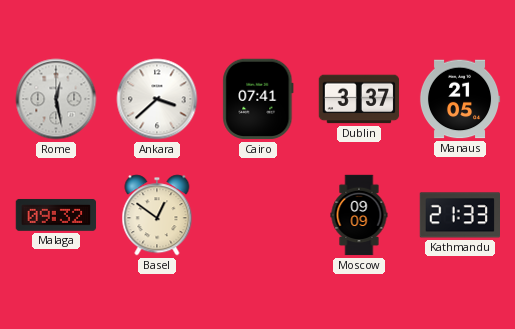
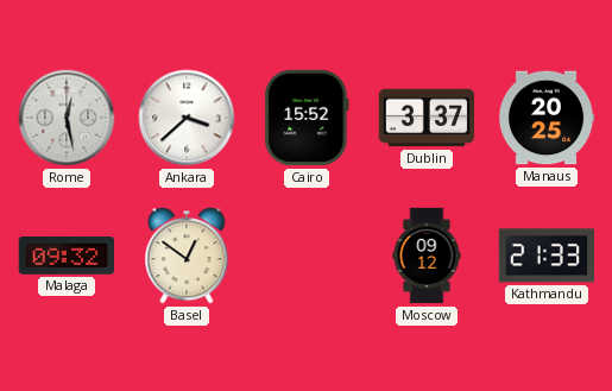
Cairo: 07:41 -> 15:52
Manaus: 21:05 -> 20:25
Moscow: 09:09 -> 09:12
